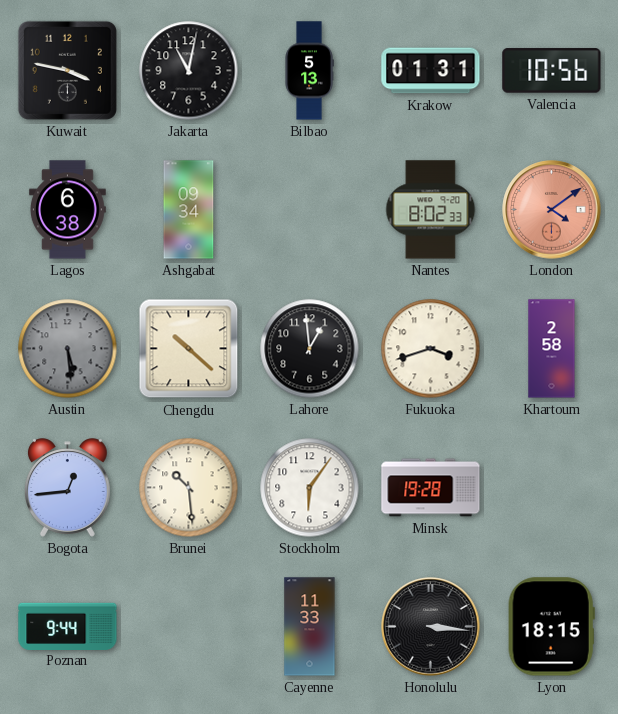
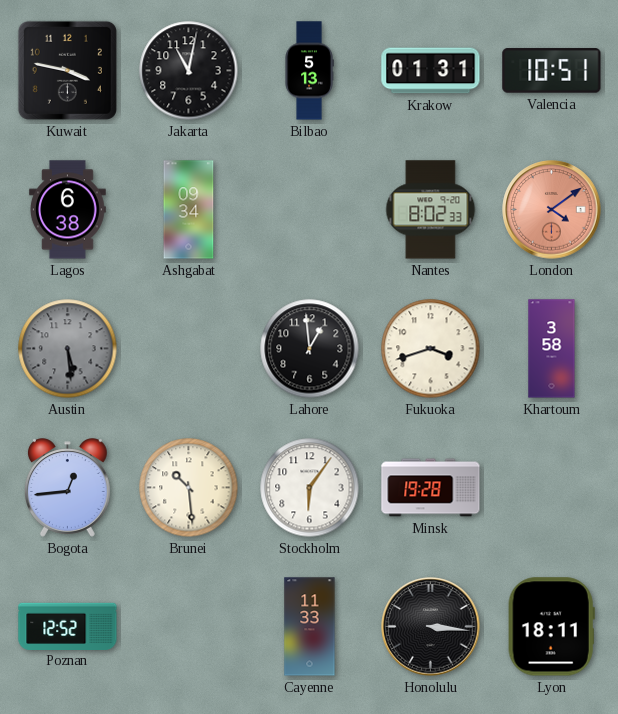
Valencia: 10:56 -> 10:51
Chengdu: 10:22 -> none
Khartoum: 2:58 -> 3:58
Poznan: 9:44 -> 12:52
Lyon: 18:15 -> 18:11
